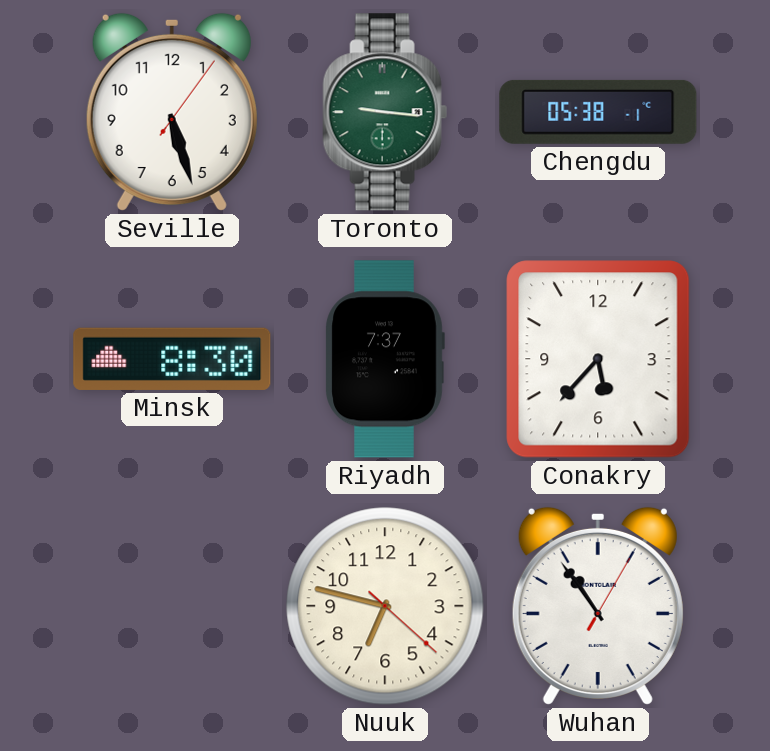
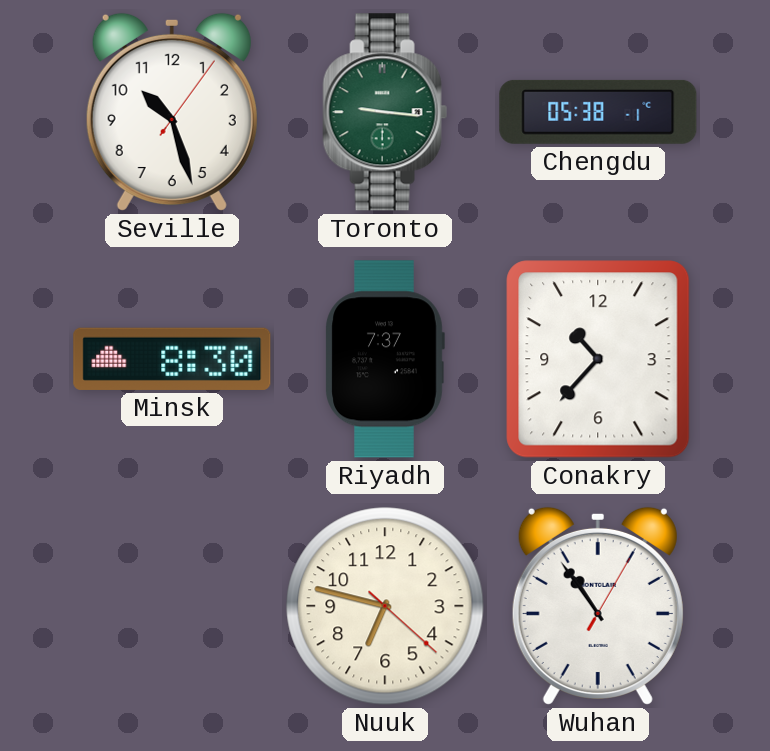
Seville: 5:27 -> 10:27
Conakry: 5:37 -> 10:37
